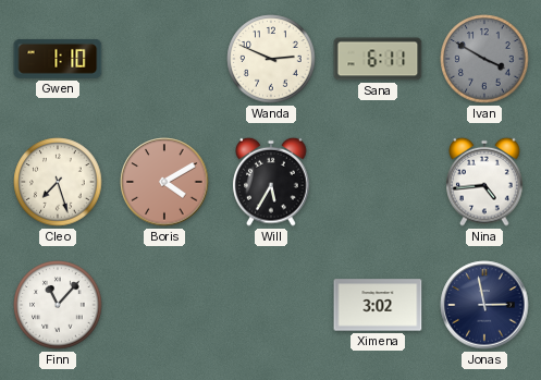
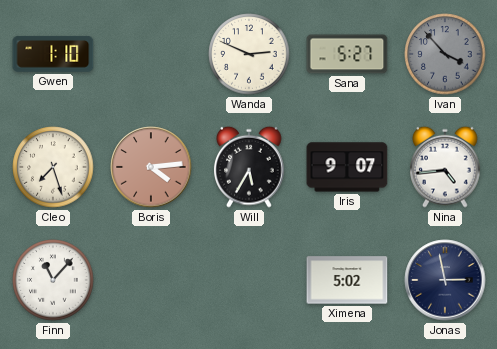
Sana: 6:11 -> 5:27
Ivan: 3:50 -> 3:53
Boris: 4:10 -> 4:14
Iris: none -> 9:07
Ximena: 3:02 -> 5:02
